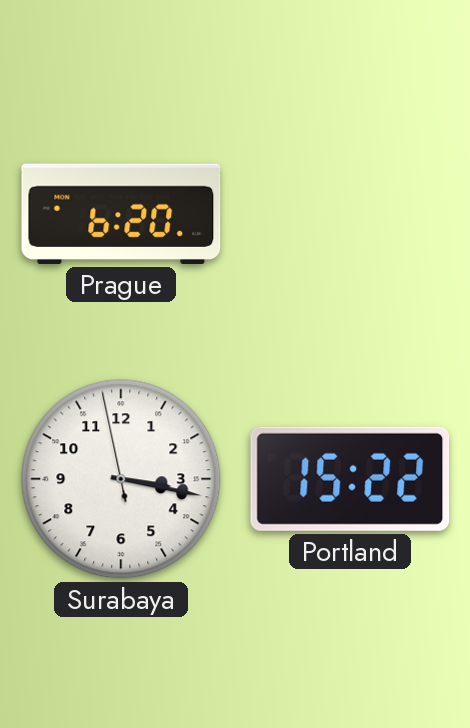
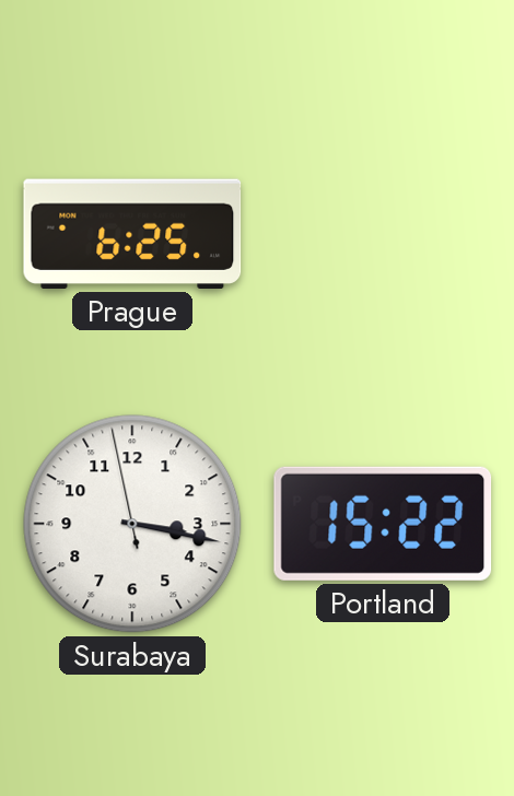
Prague: 6:20 -> 6:25
